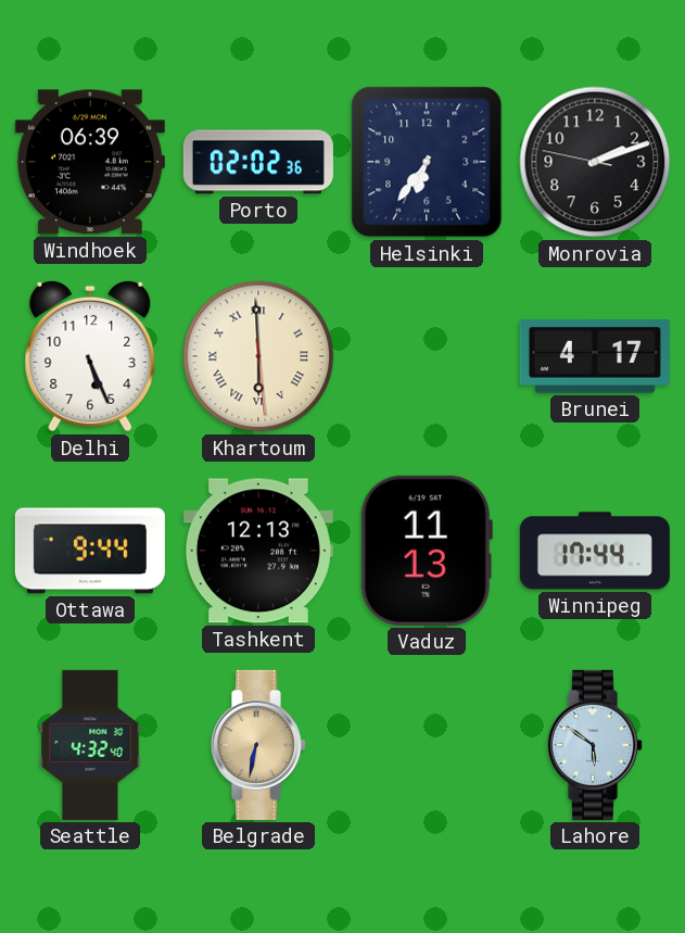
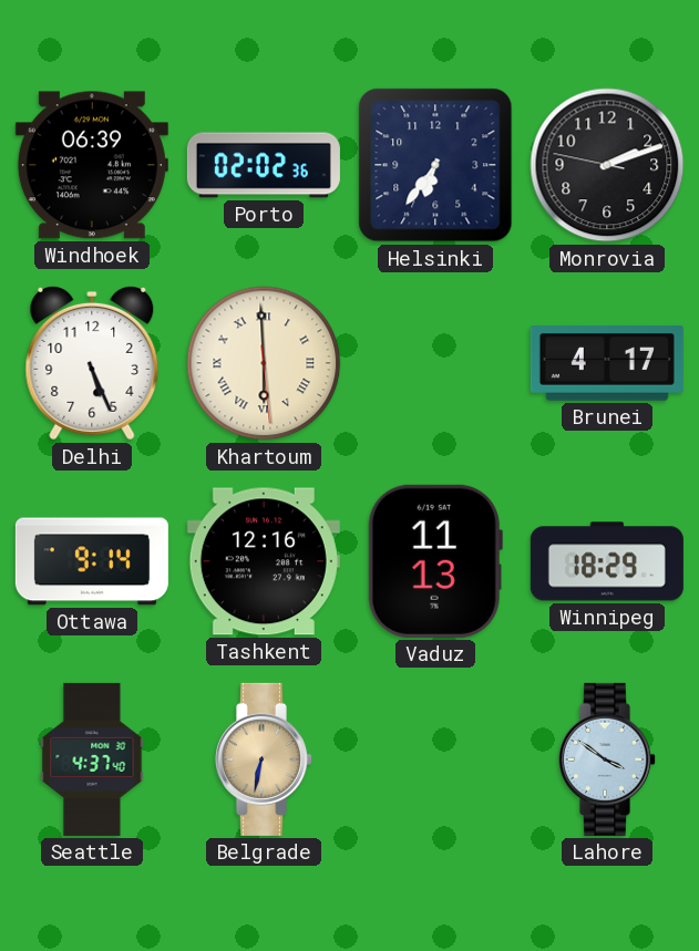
Ottawa: 9:44 -> 9:14
Tashkent: 12:13 -> 12:16
Winnipeg: 17:44 -> 18:29
Seattle: 4:32 -> 4:37
Lahore: 5:51 -> 3:51
